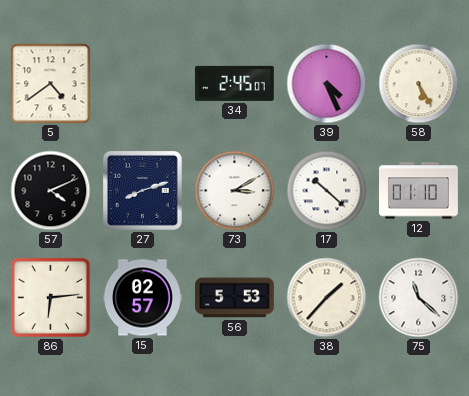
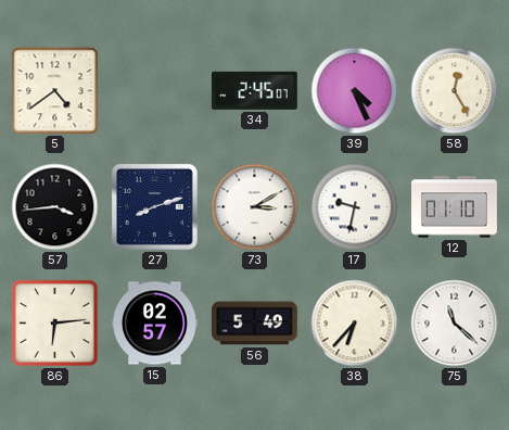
58: 5:25 -> 12:25
57: 4:11 -> 3:44
17: 10:22 -> 9:32
56: 5:53 -> 5:49
38: 1:37 -> 6:37
